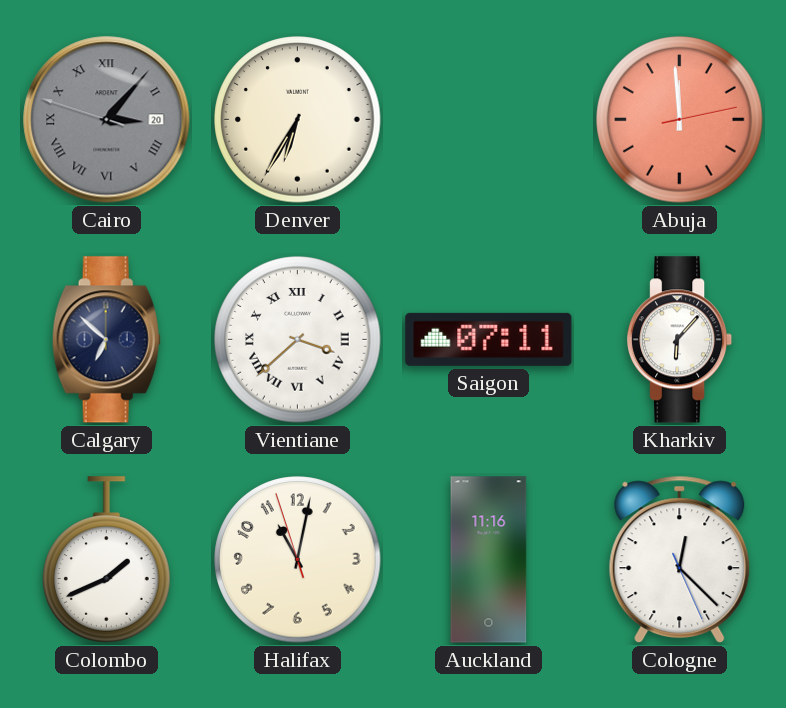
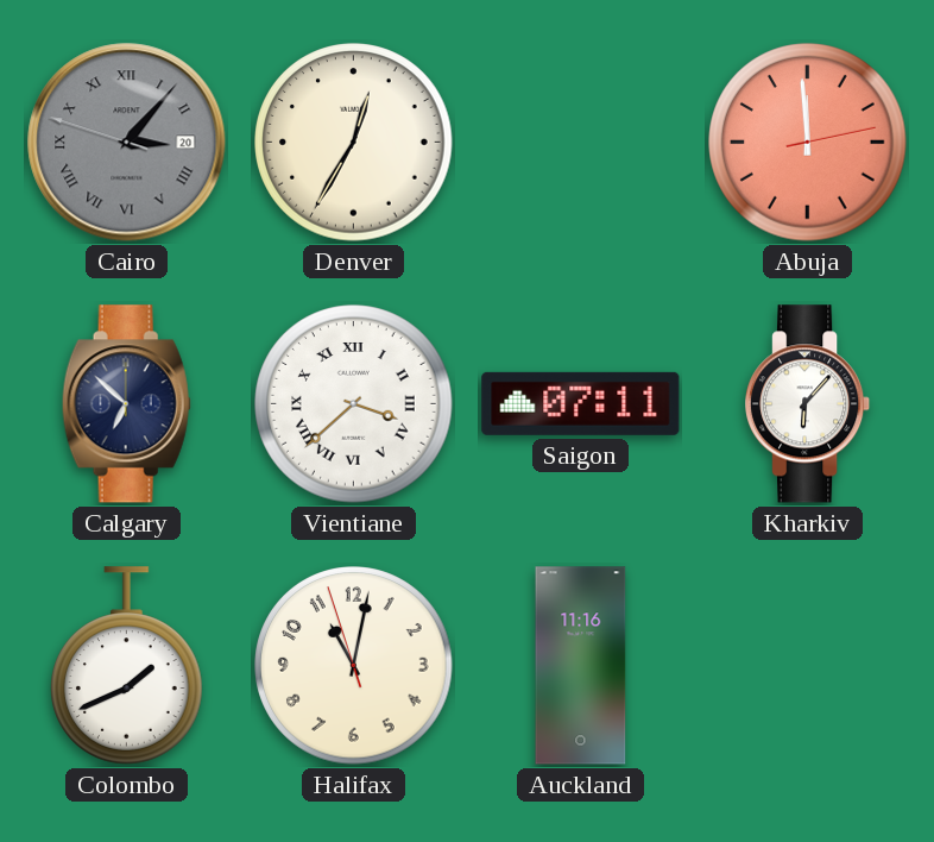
Denver: 6:35 -> 12:35
Cologne: 12:22 -> none
